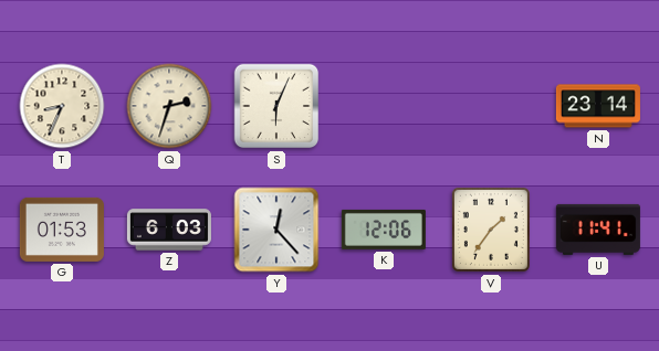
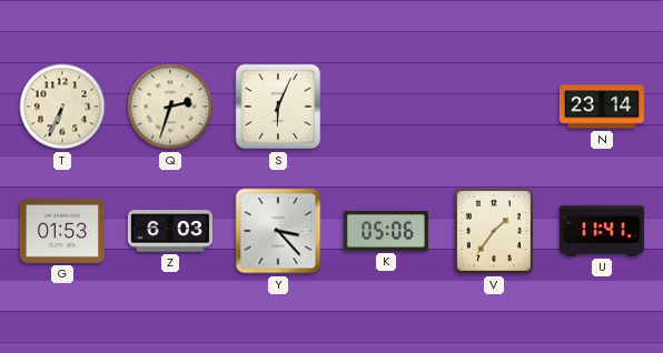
T: 8:34 -> 6:34
Y: 12:23 -> 3:23
K: 12:06 -> 05:06
